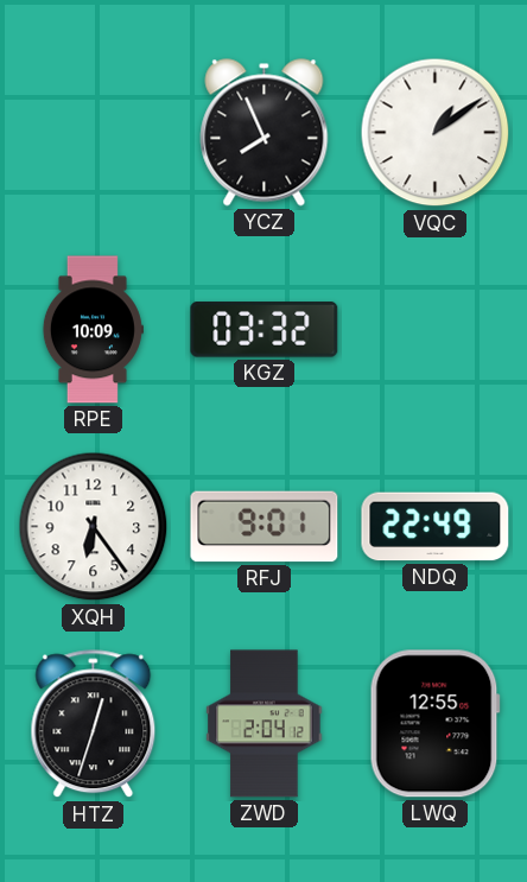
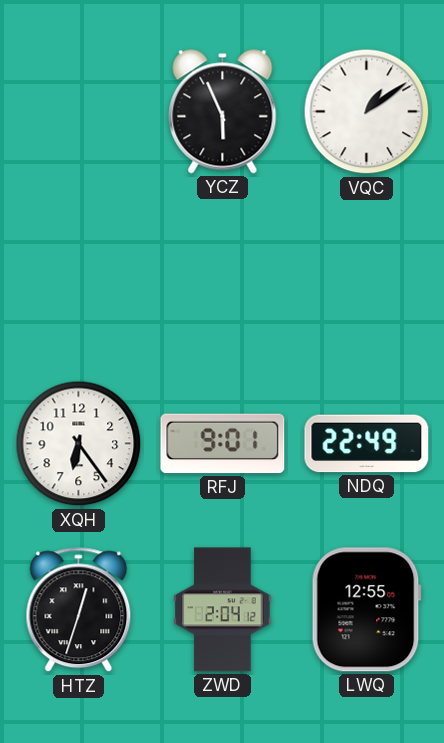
YCZ: 7:56 -> 5:56
RPE: 10:09 -> none
KGZ: 03:32 -> none
